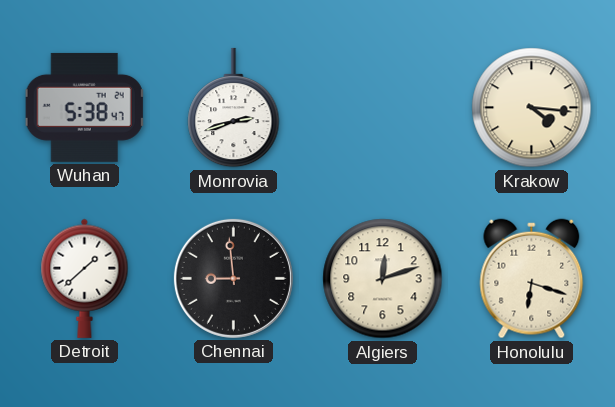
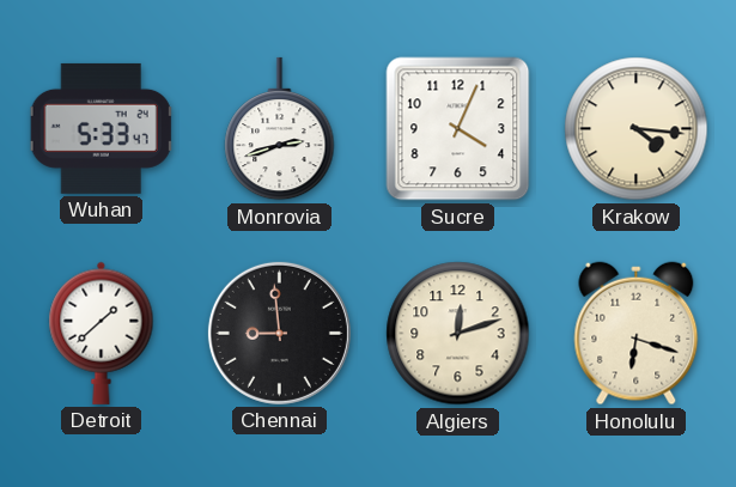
Wuhan: 5:38 -> 5:33
Sucre: none -> 4:04
